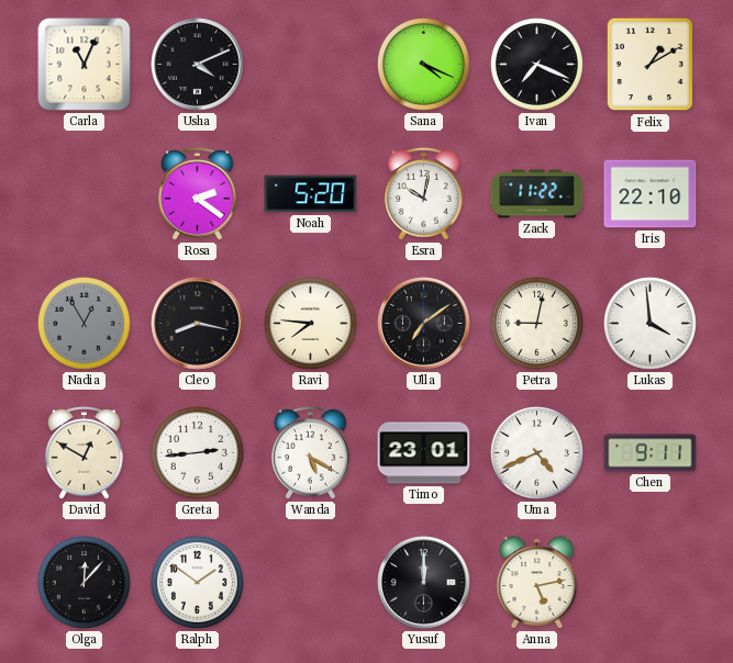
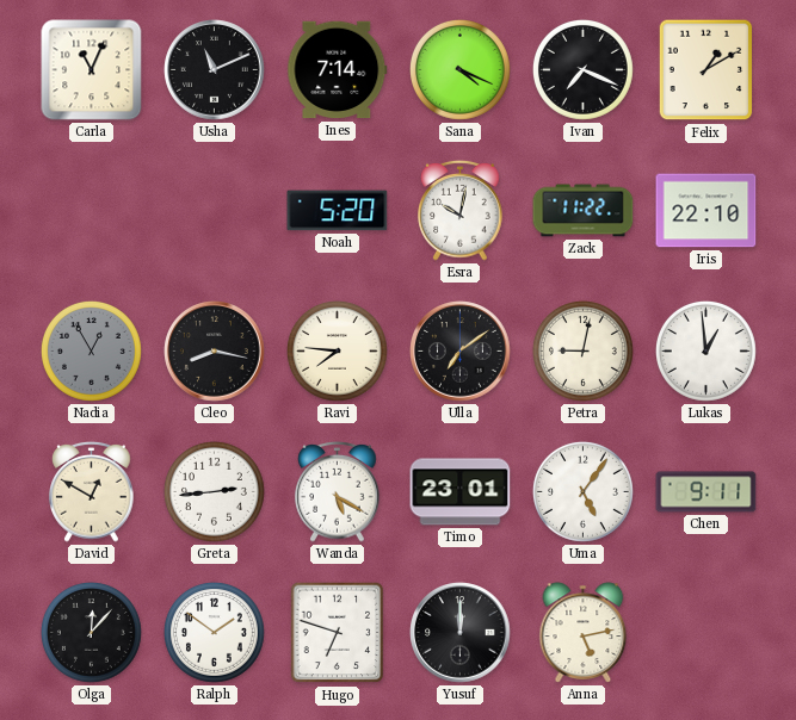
Usha: 4:11 -> 11:11
Ines: none -> 7:14
Rosa: 2:21 -> none
Lukas: 3:59 -> 12:59
Uma: 4:41 -> 5:06
Hugo: none -> 6:48
